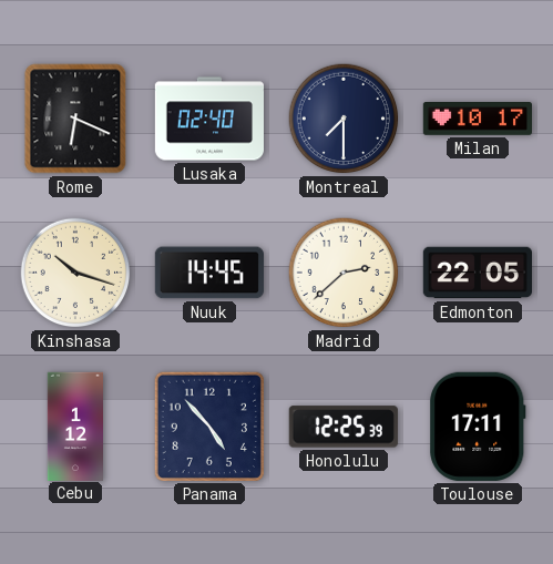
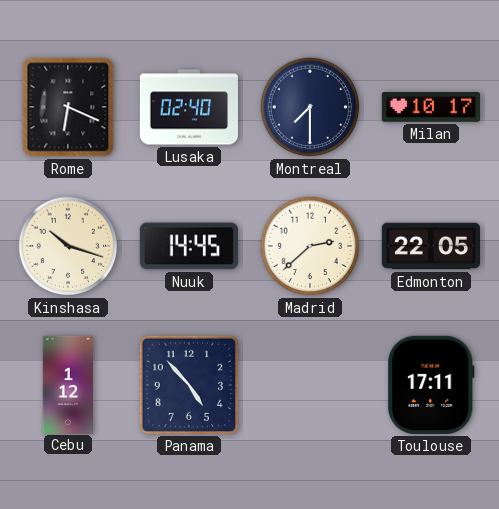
Honolulu: 12:25 -> none
